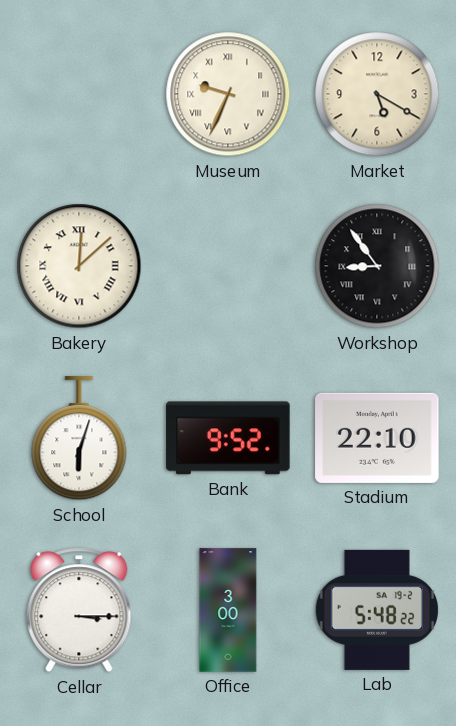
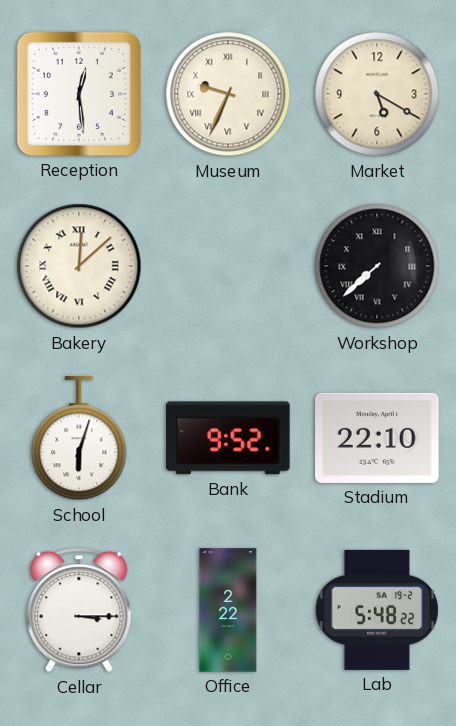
Reception: none -> 12:29
Workshop: 8:54 -> 7:38
Office: 3:00 -> 2:22
